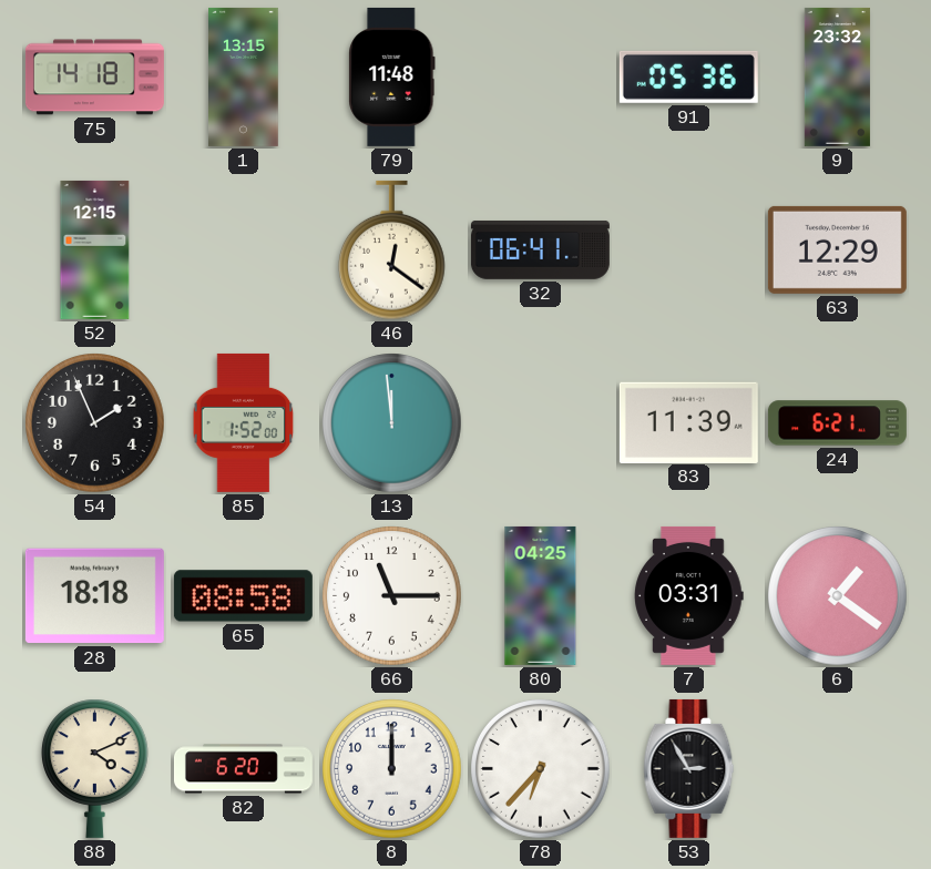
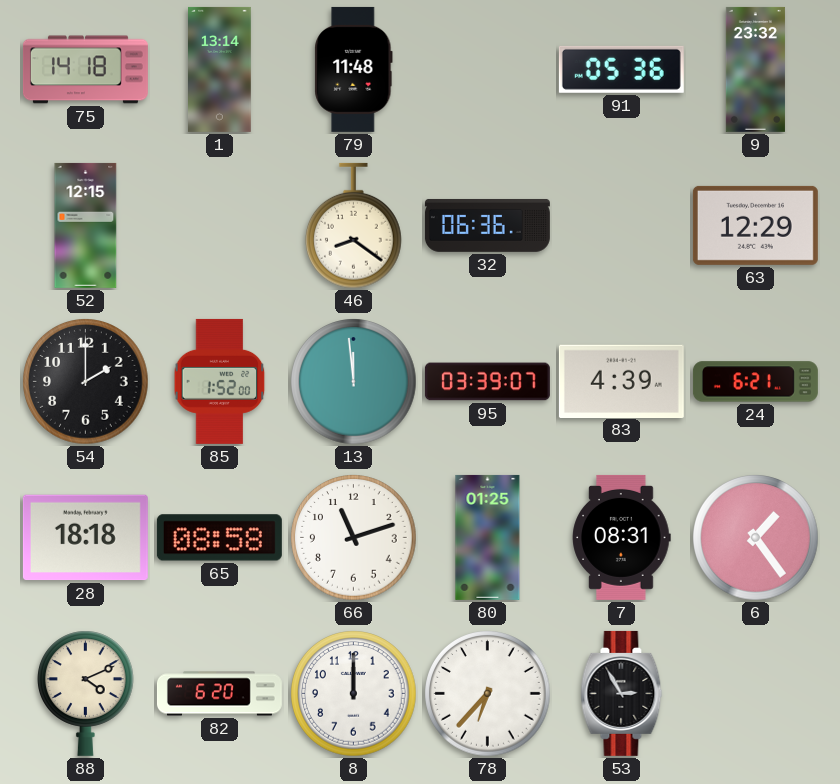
1: 13:15 -> 13:14
46: 12:21 -> 8:21
32: 06:41 -> 06:36
54: 1:56 -> 2:00
95: none -> 03:39
83: 11:39 -> 4:39
66: 11:15 -> 11:12
80: 04:25 -> 01:25
7: 03:31 -> 08:31
6: 1:21 -> 1:24
